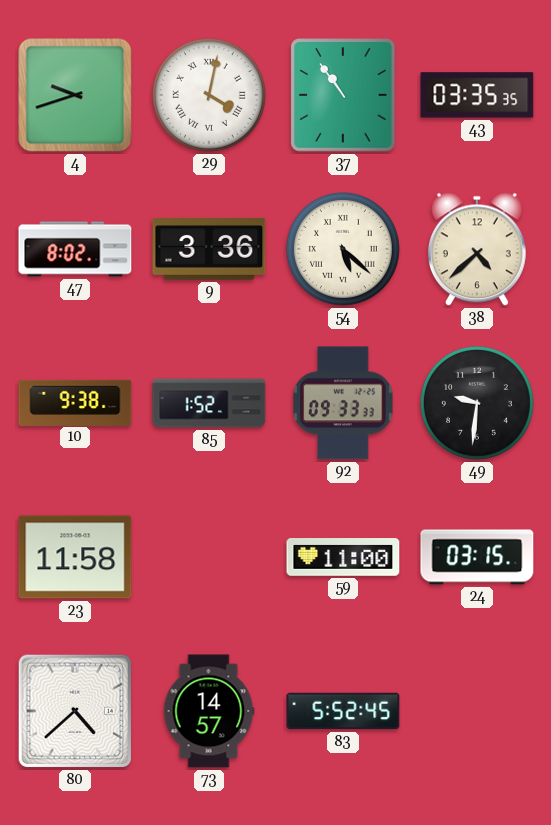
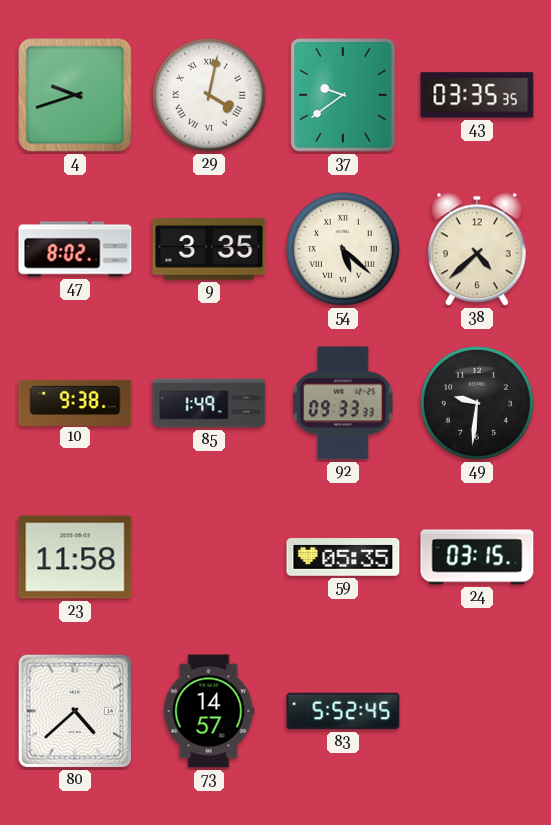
37: 10:54 -> 9:39
9: 3:36 -> 3:35
85: 1:52 -> 1:49
59: 11:00 -> 05:35
